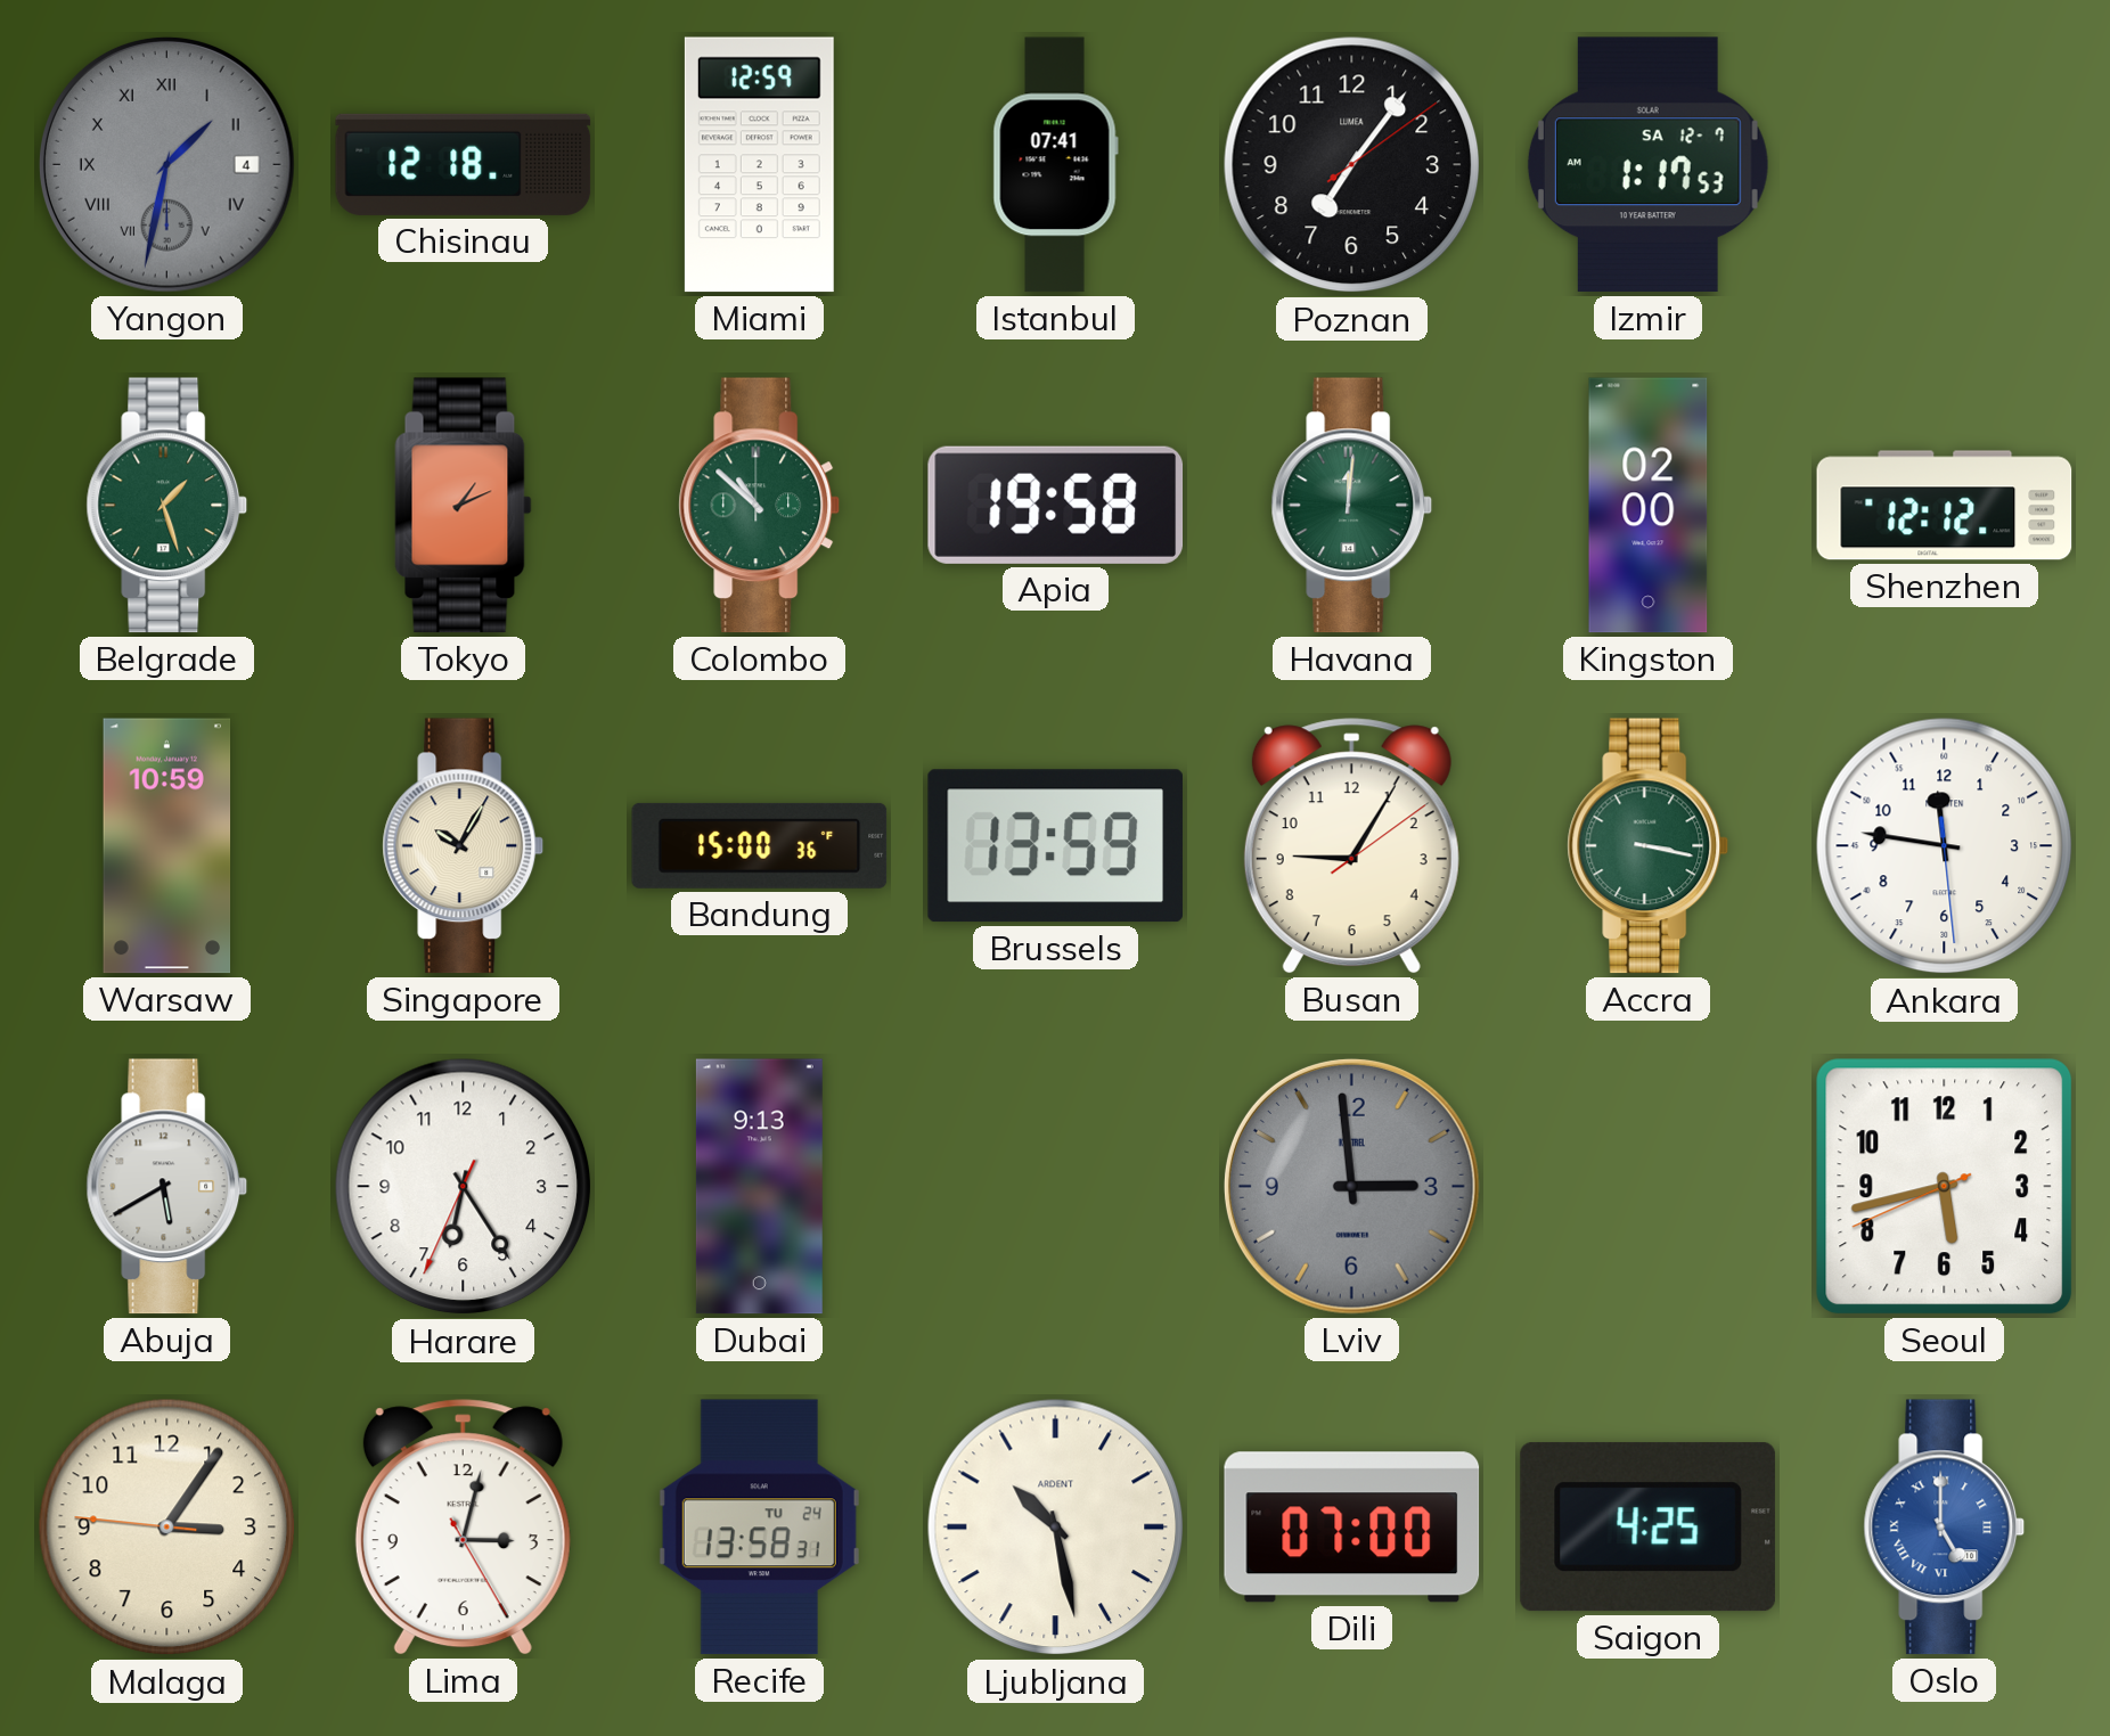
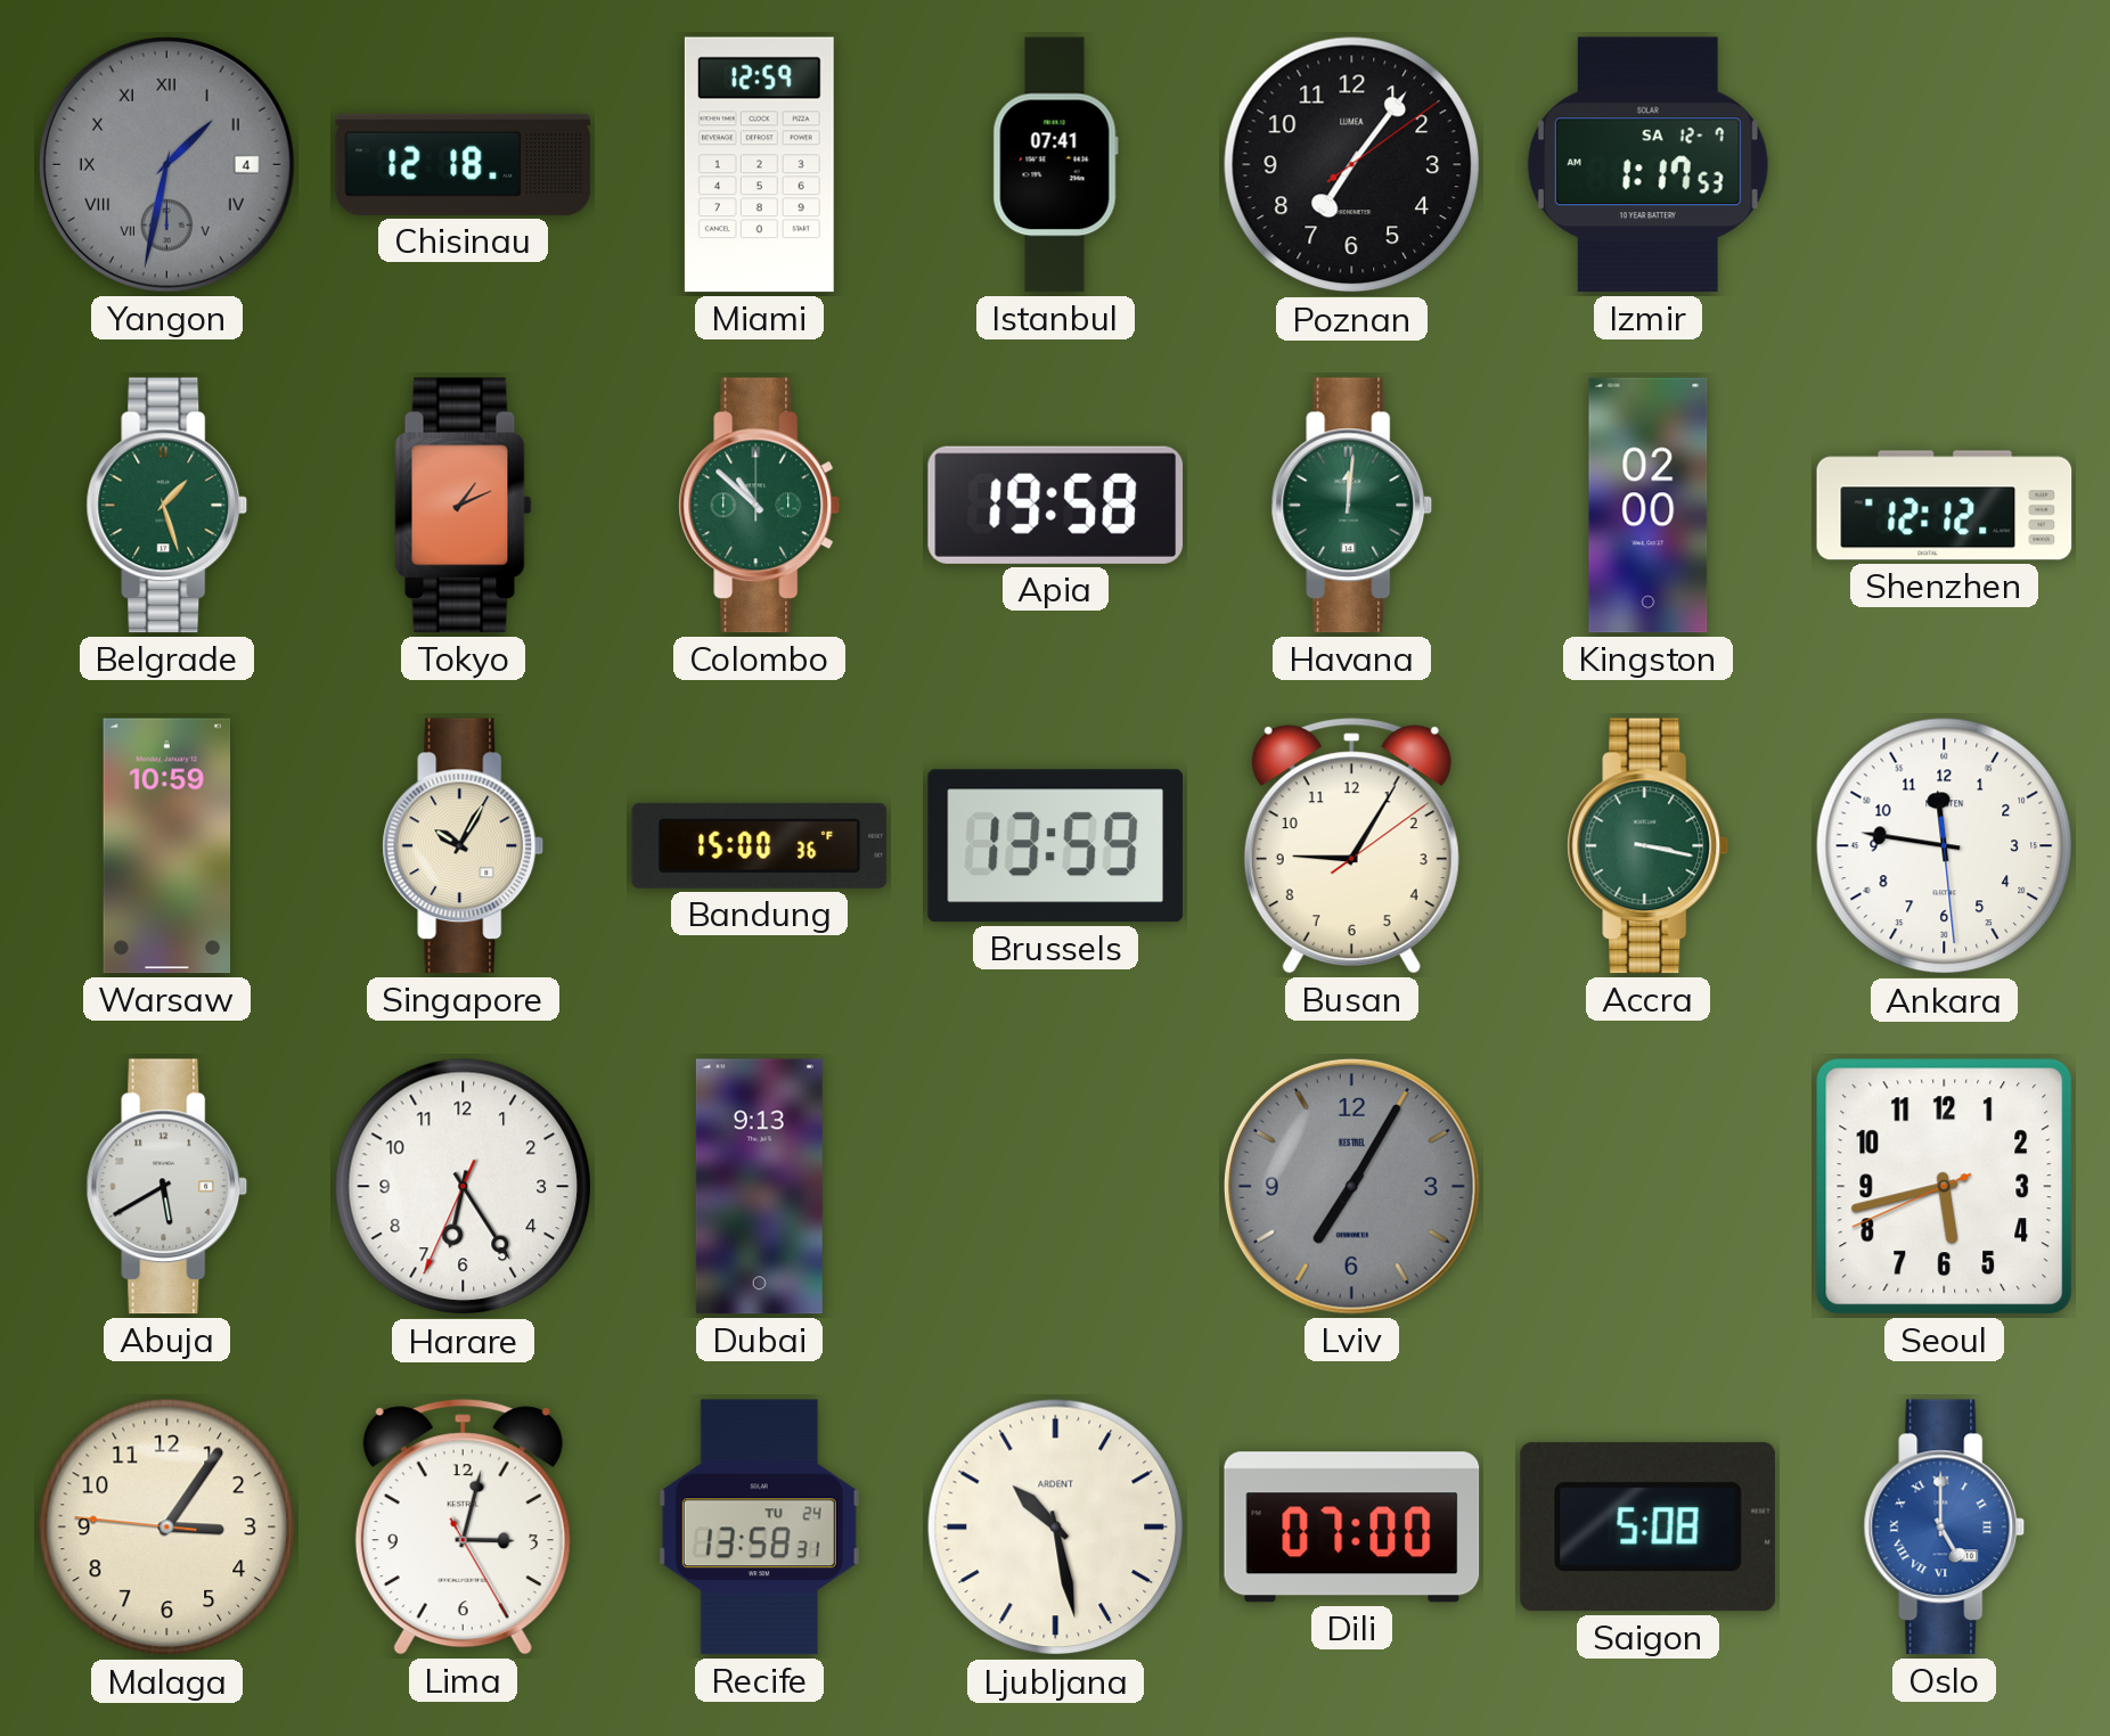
Lviv: 2:59 -> 7:05
Saigon: 4:25 -> 5:08
